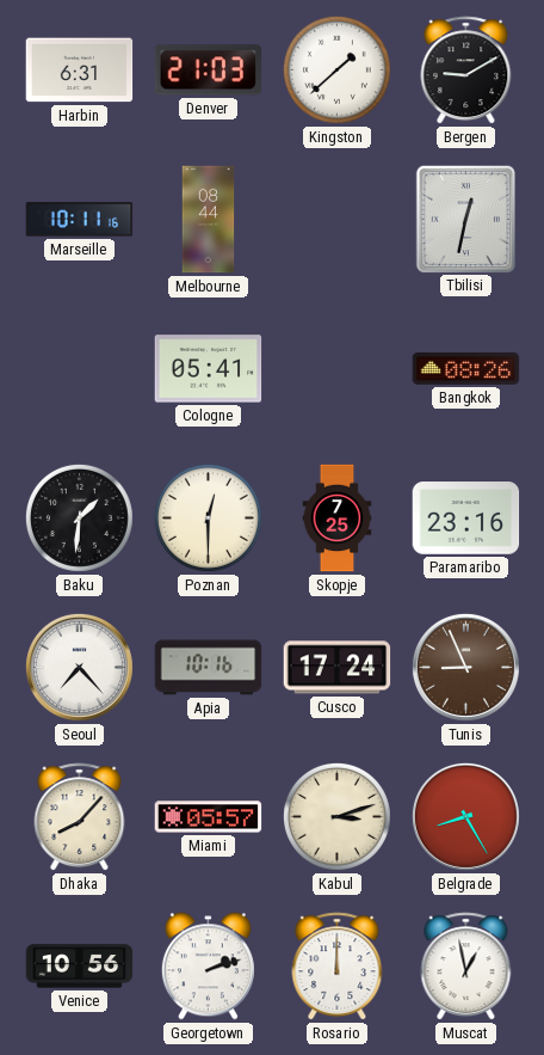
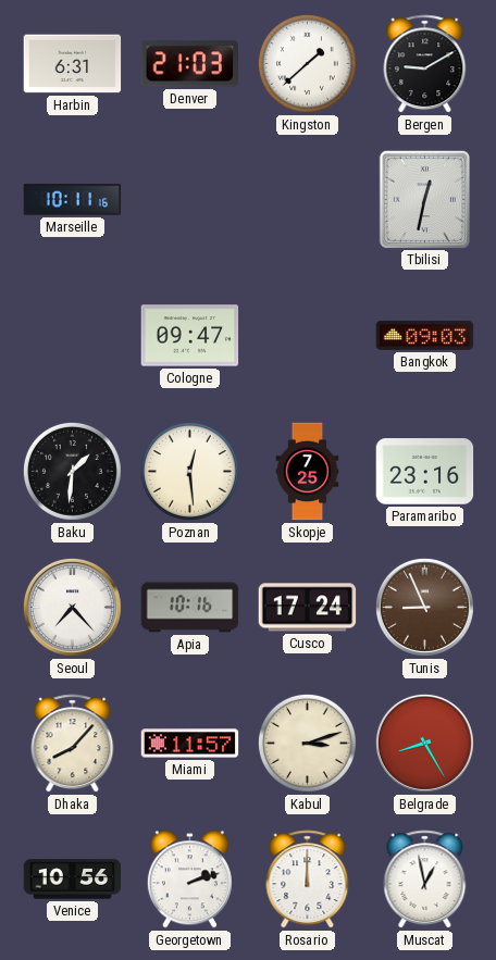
Melbourne: 08:44 -> none
Cologne: 05:41 -> 09:47
Bangkok: 08:26 -> 09:03
Poznan: 12:30 -> 12:29
Miami: 05:57 -> 11:57
